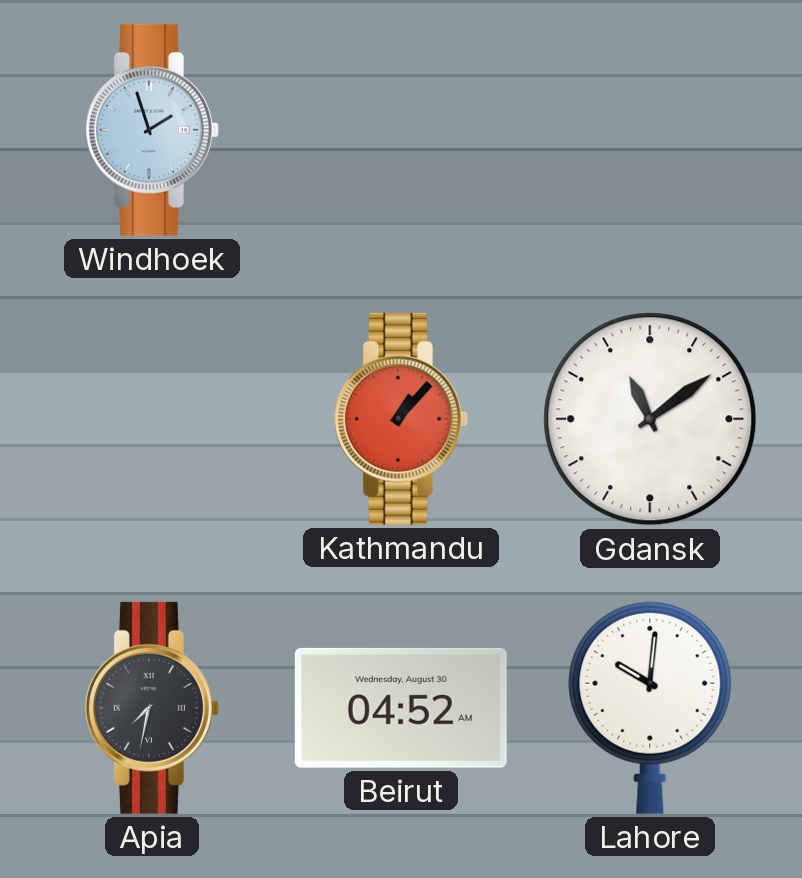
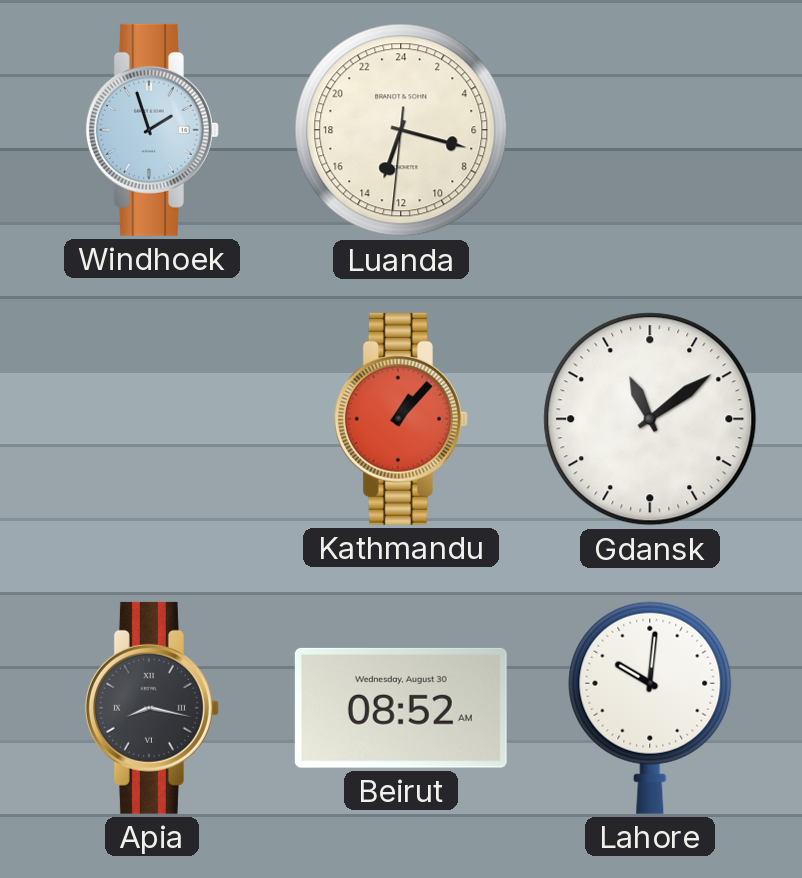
Luanda: none -> 13:17
Apia: 7:32 -> 8:17
Beirut: 04:52 -> 08:52
